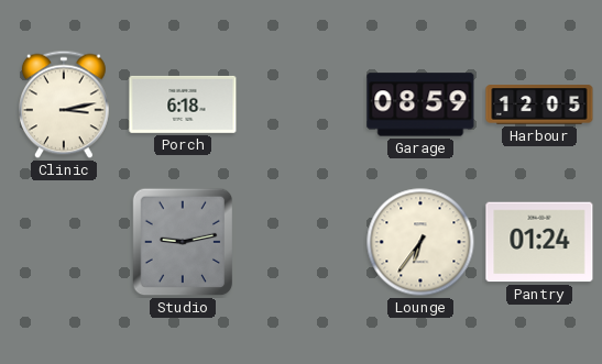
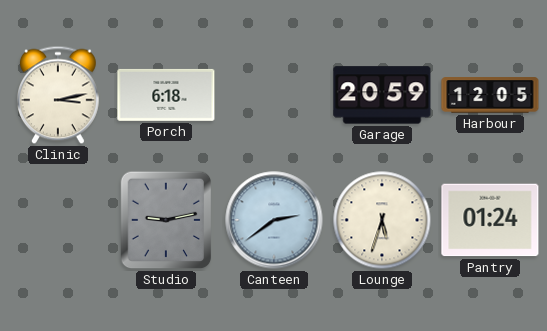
Garage: 08:59 -> 20:59
Canteen: none -> 2:39
Lounge: 6:36 -> 5:33
